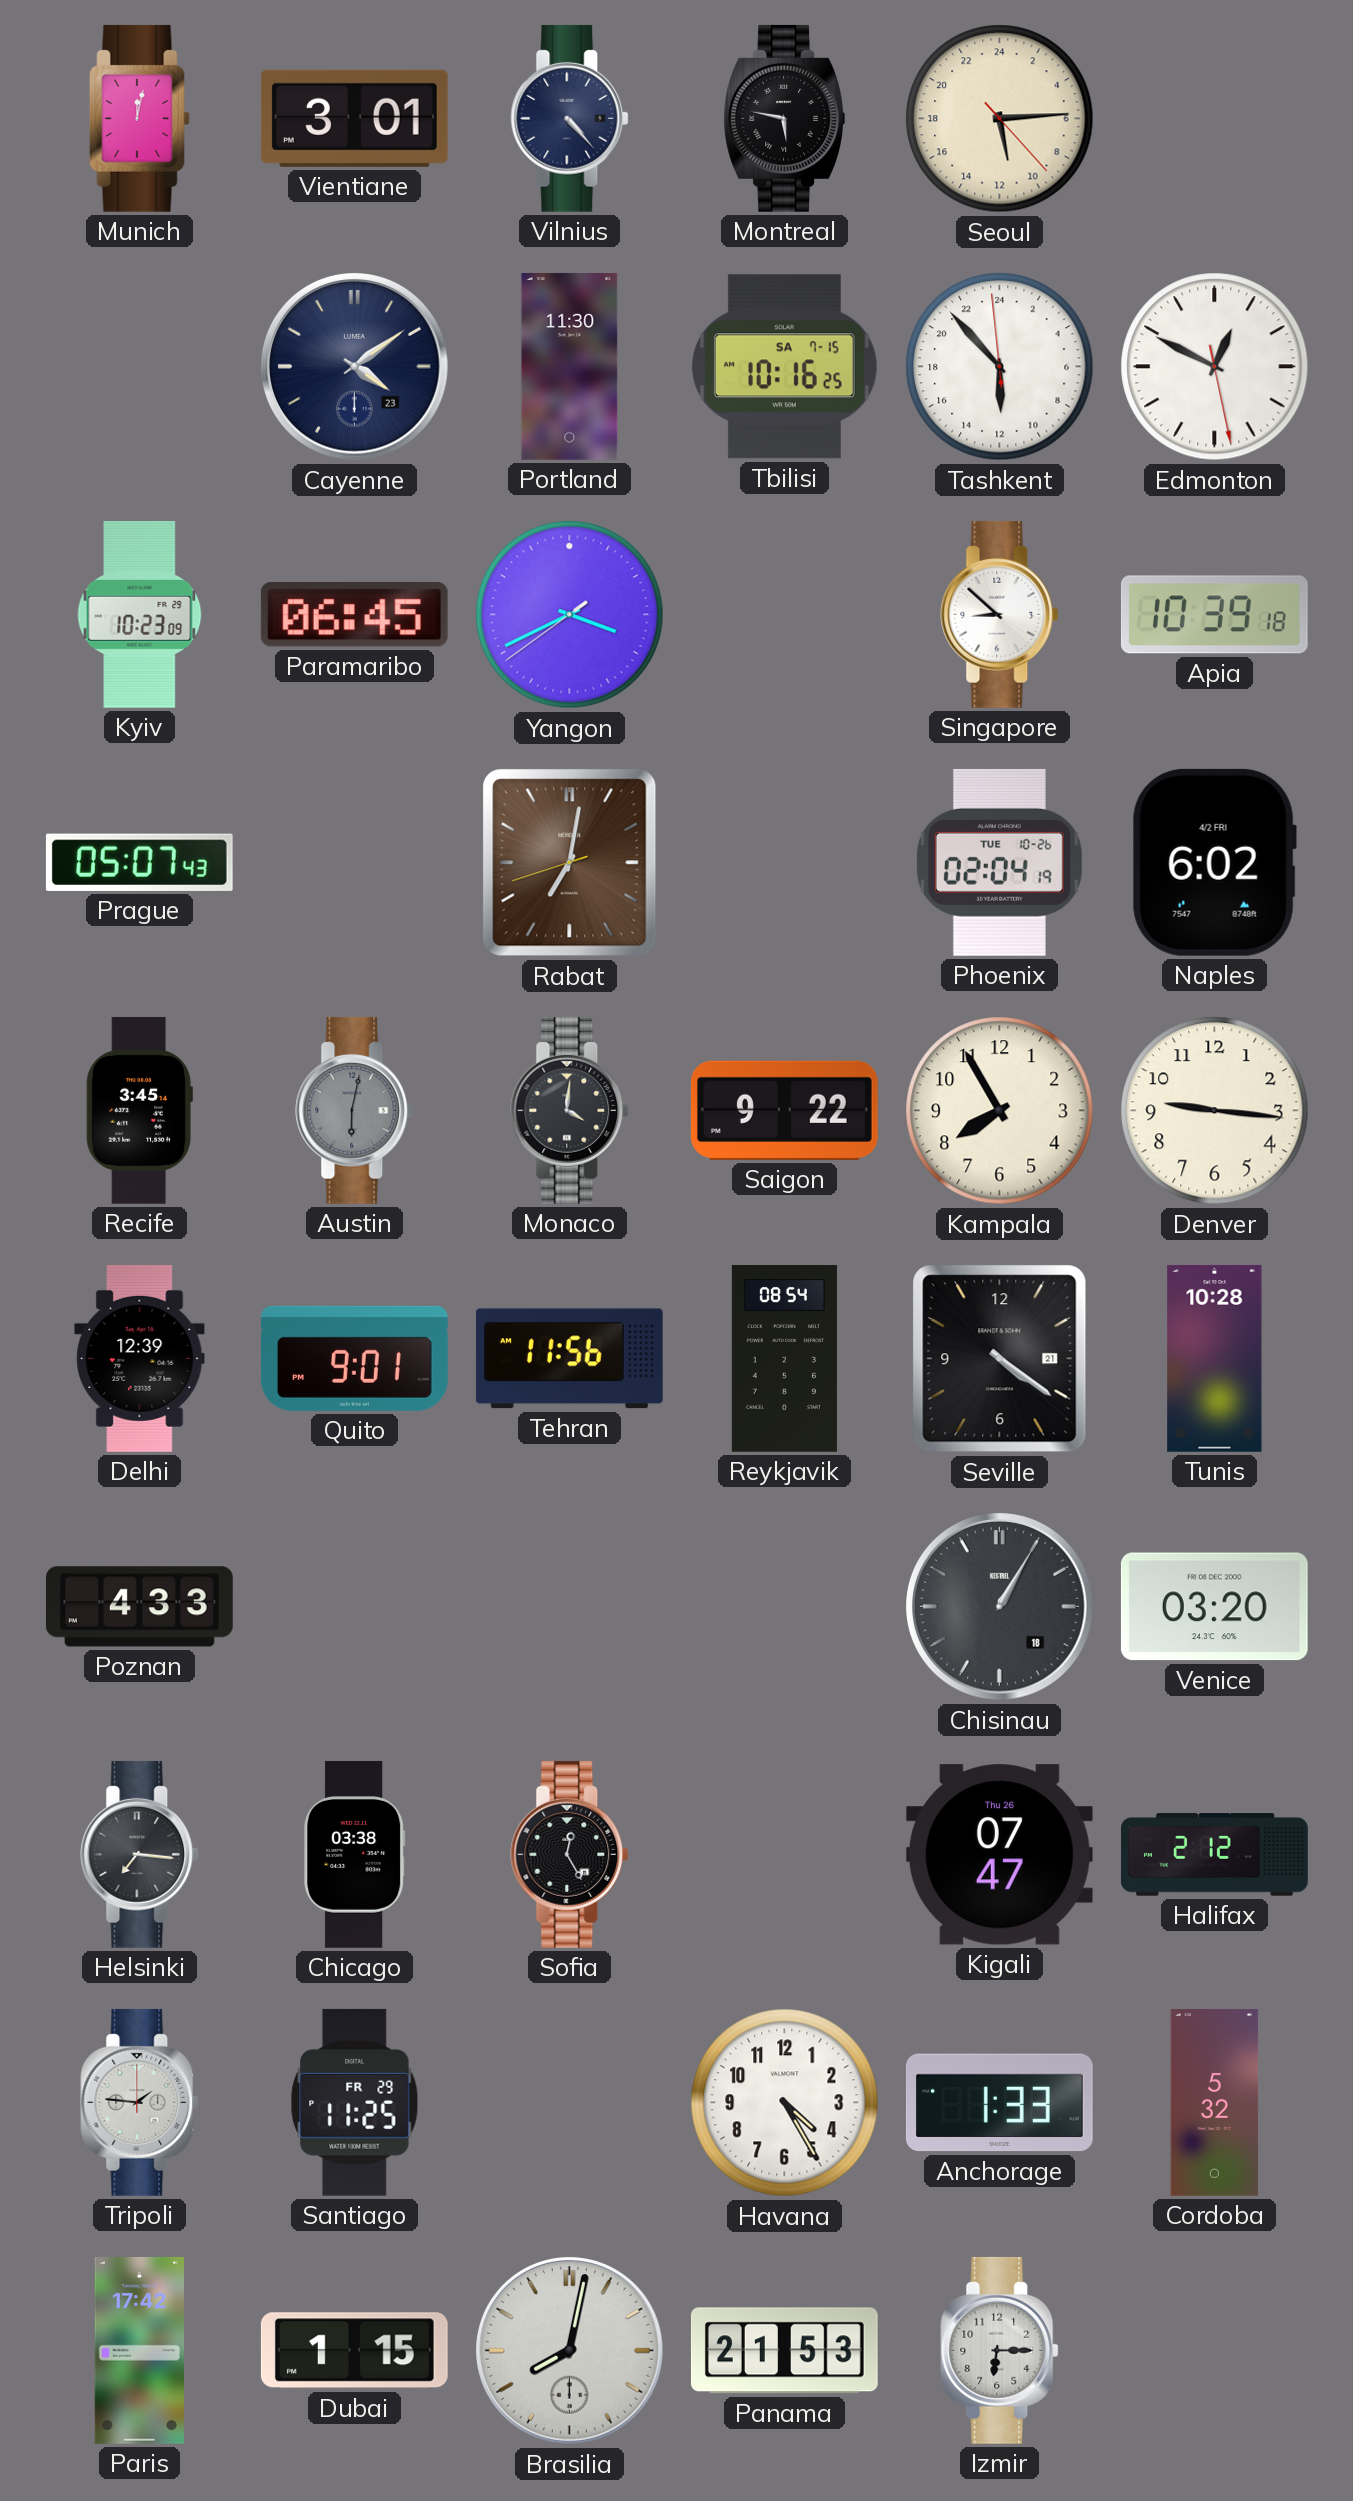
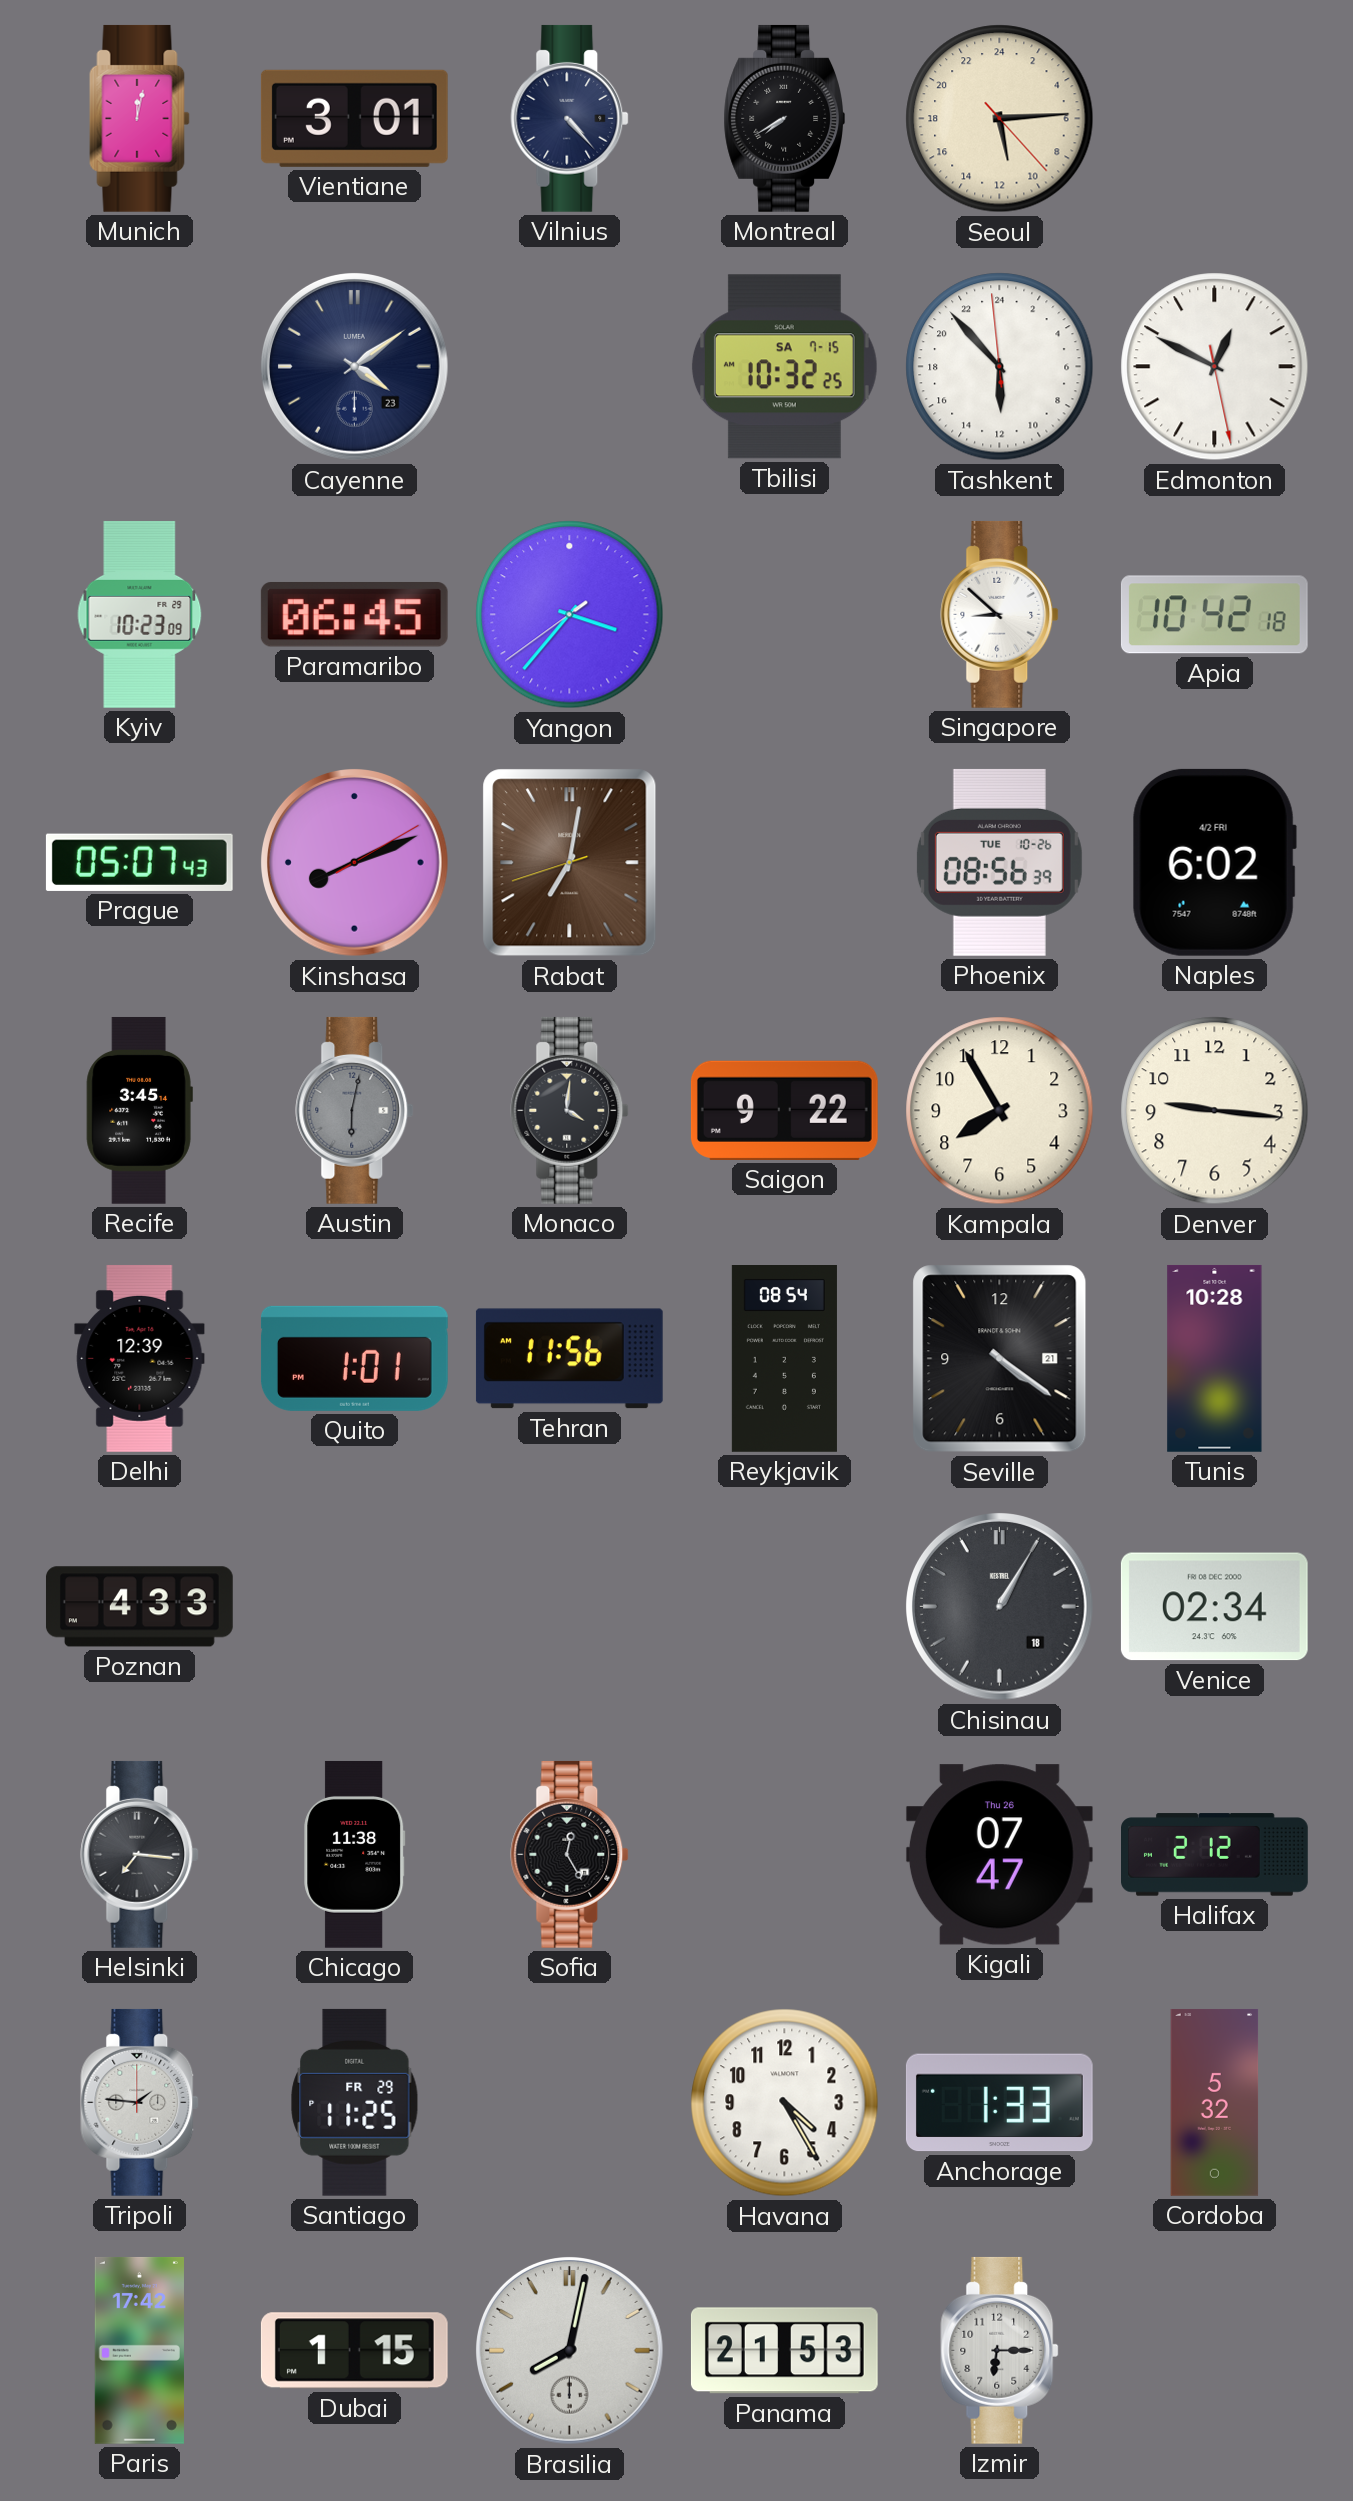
Montreal: 5:47 -> 7:40
Portland: 11:30 -> none
Tbilisi: 10:16 -> 10:32
Yangon: 3:40 -> 3:36
Apia: 10:39 -> 10:42
Kinshasa: none -> 8:11
Phoenix: 02:04 -> 08:56
Quito: 9:01 -> 1:01
Venice: 03:20 -> 02:34
Chicago: 03:38 -> 11:38
